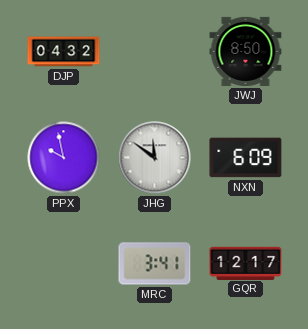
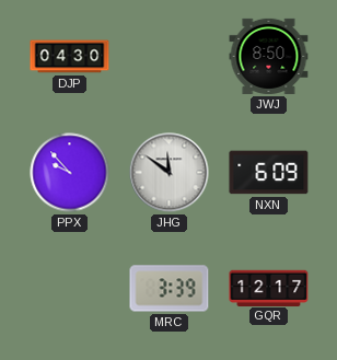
DJP: 04:32 -> 04:30
PPX: 9:58 -> 9:53
MRC: 3:41 -> 3:39
